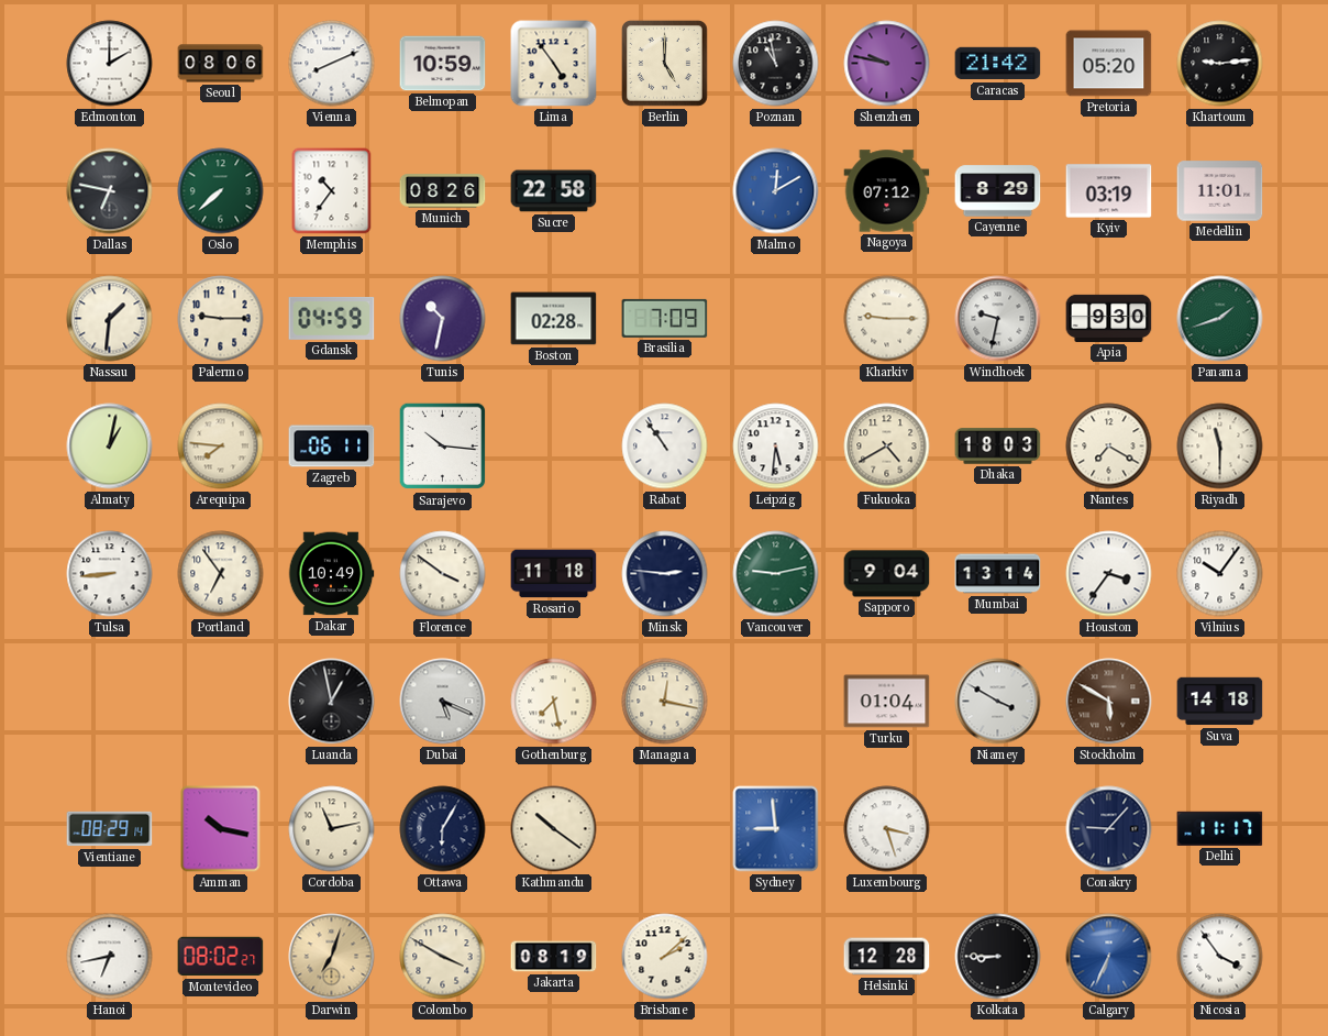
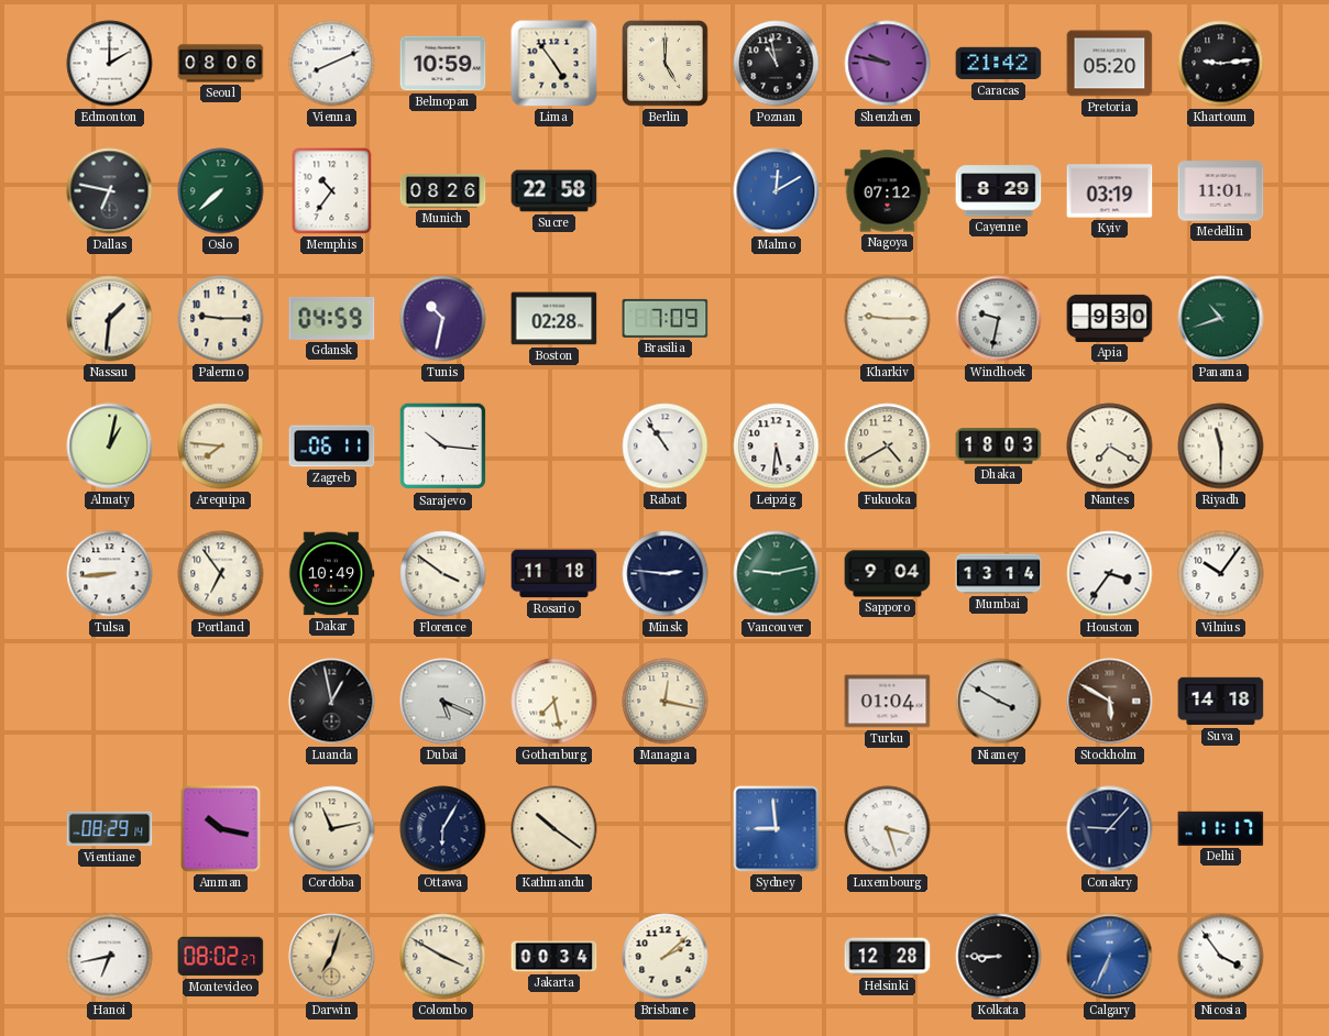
Panama: 1:42 -> 10:42
Jakarta: 08:19 -> 00:34
